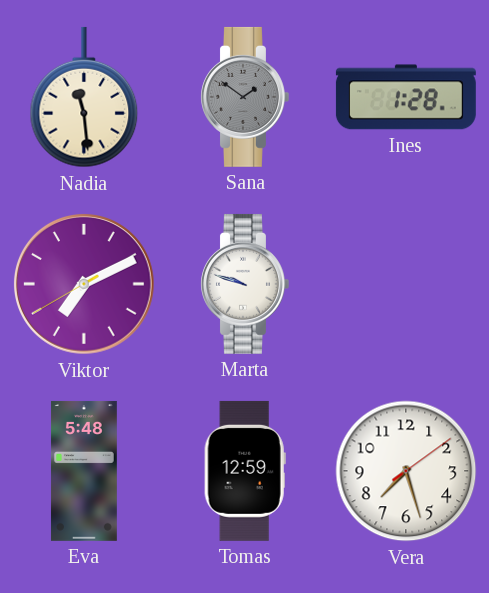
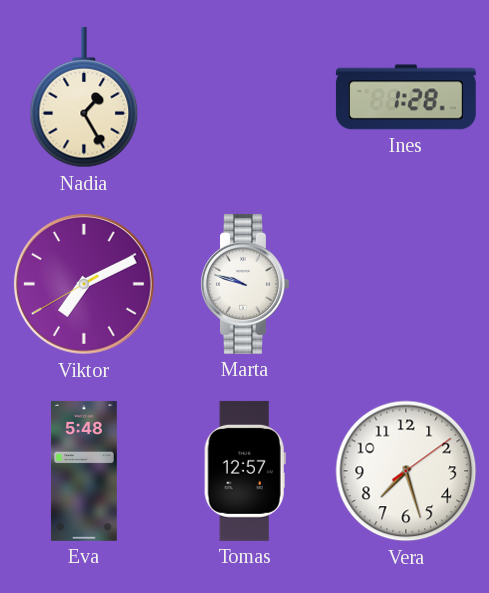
Nadia: 11:29 -> 1:25
Sana: 1:51 -> none
Tomas: 12:59 -> 12:57
